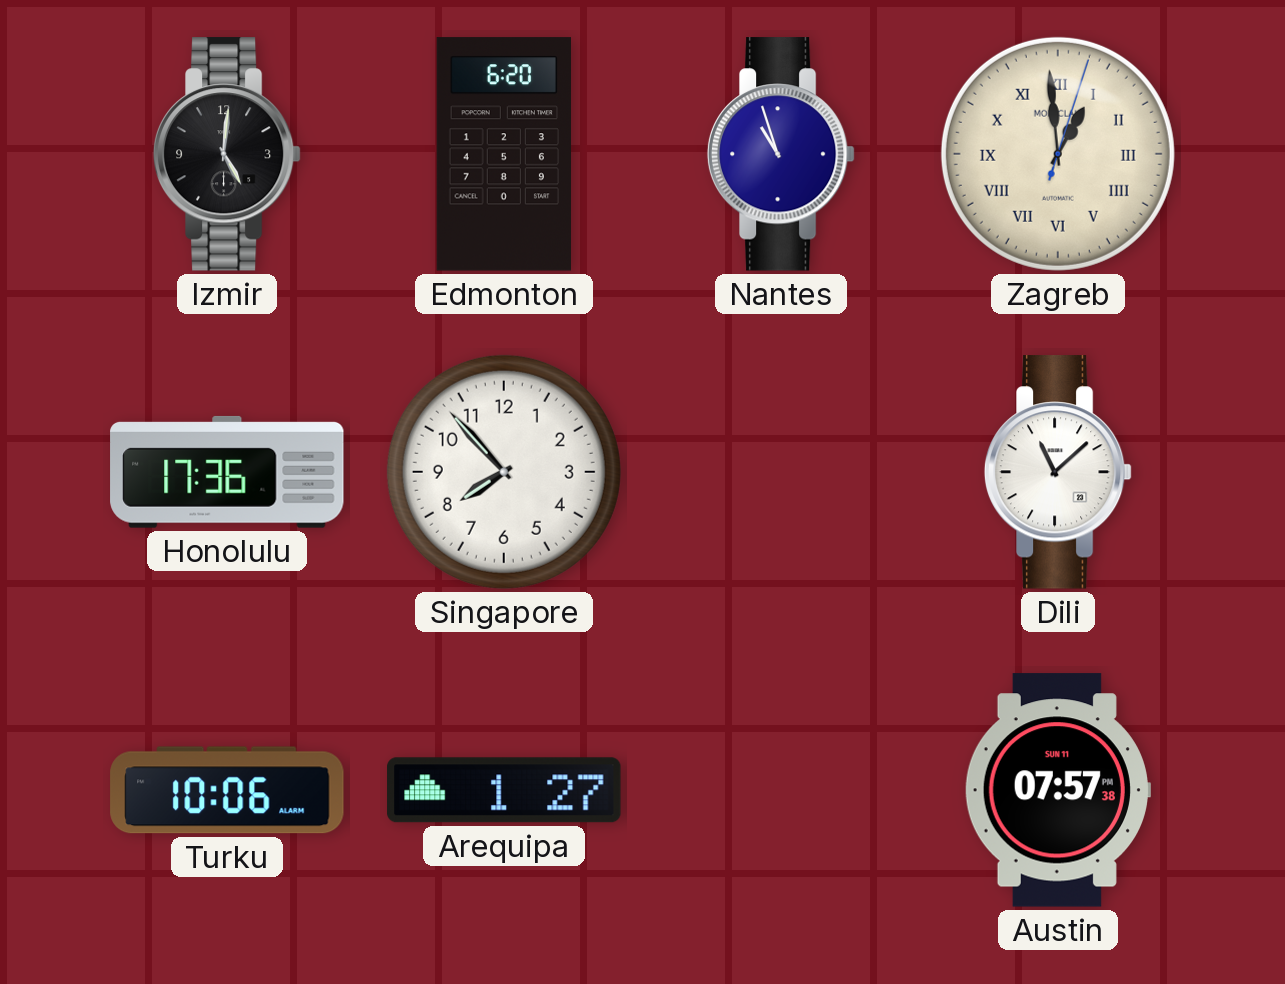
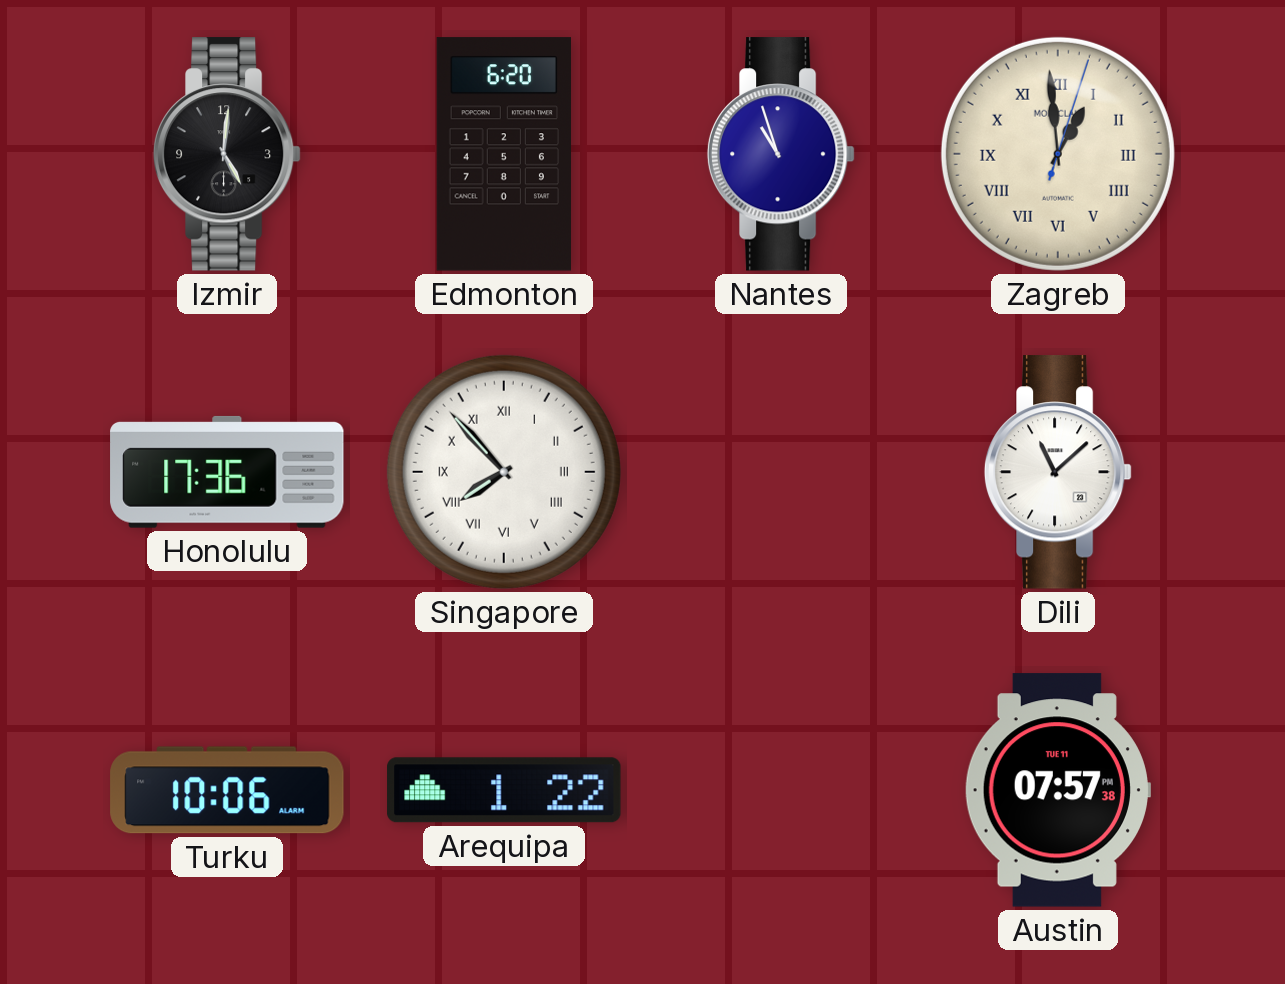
Singapore numerals: Arabic -> Roman
Arequipa: 1:27 -> 1:22
Austin date: SUN 11 -> TUE 11
